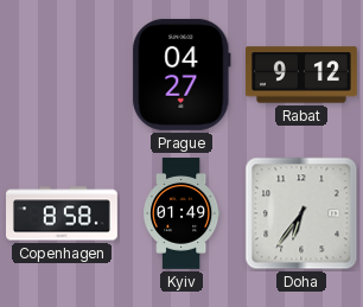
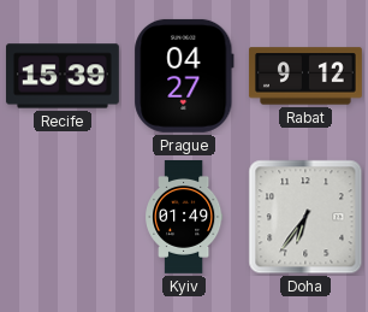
Recife: none -> 15:39
Copenhagen: 8:58 -> none
